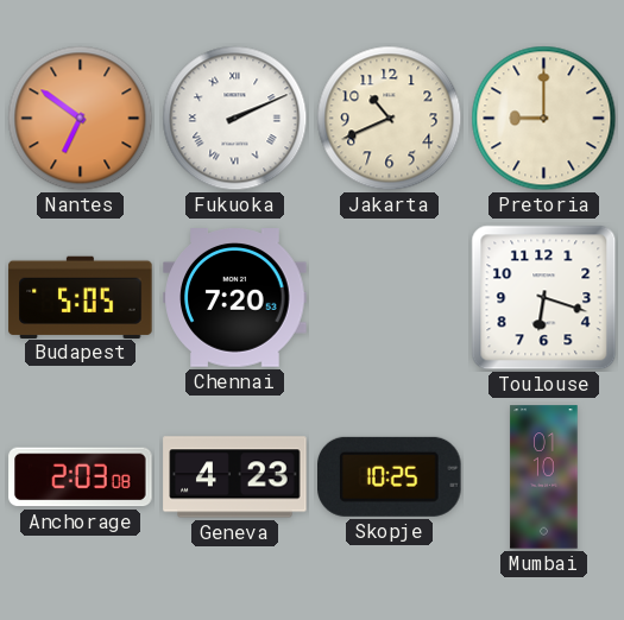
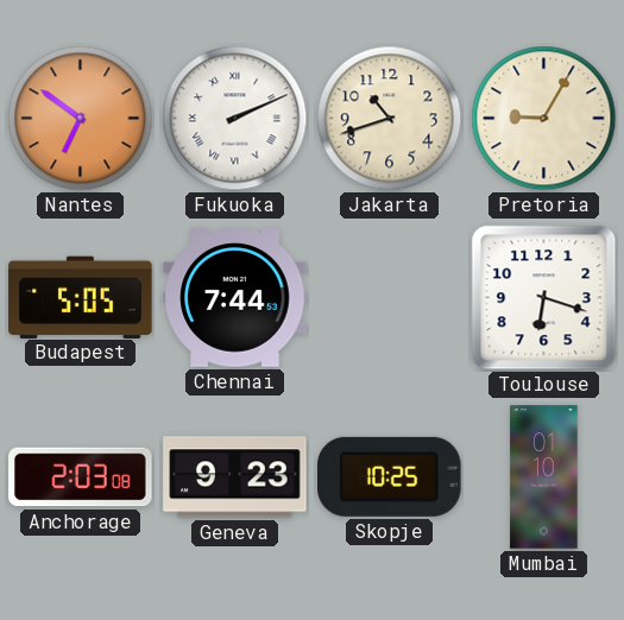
Jakarta: 10:41 -> 10:42
Pretoria: 9:00 -> 9:05
Chennai: 7:20 -> 7:44
Geneva: 4:23 -> 9:23
